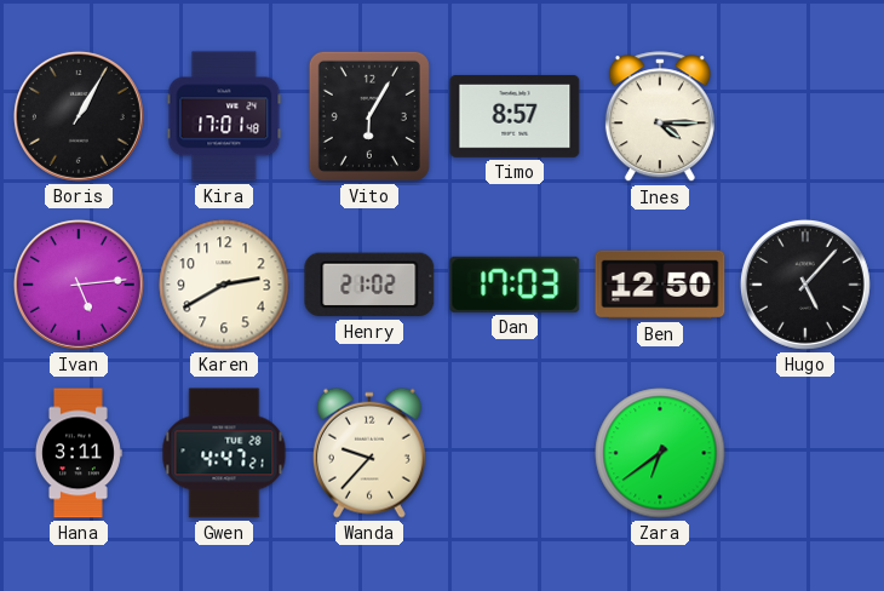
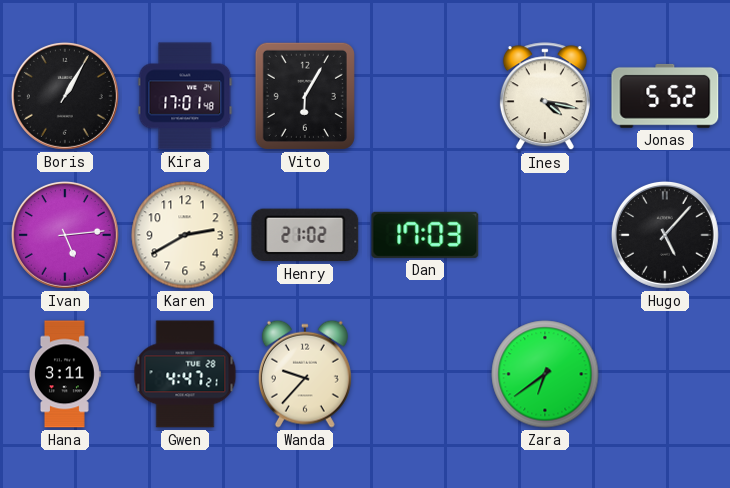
Timo: 8:57 -> none
Ines: 4:15 -> 4:17
Jonas: none -> 5:52
Ben: 12:50 -> none
